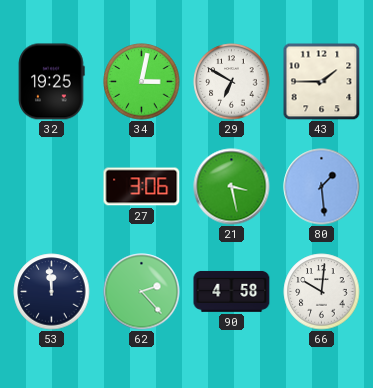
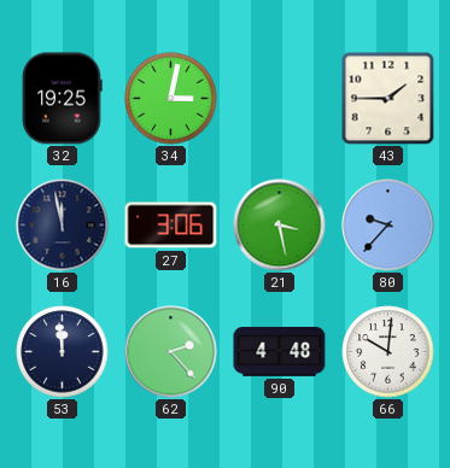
29: 6:50 -> none
16: none -> 11:58
80: 1:29 -> 9:37
90: 4:58 -> 4:48
